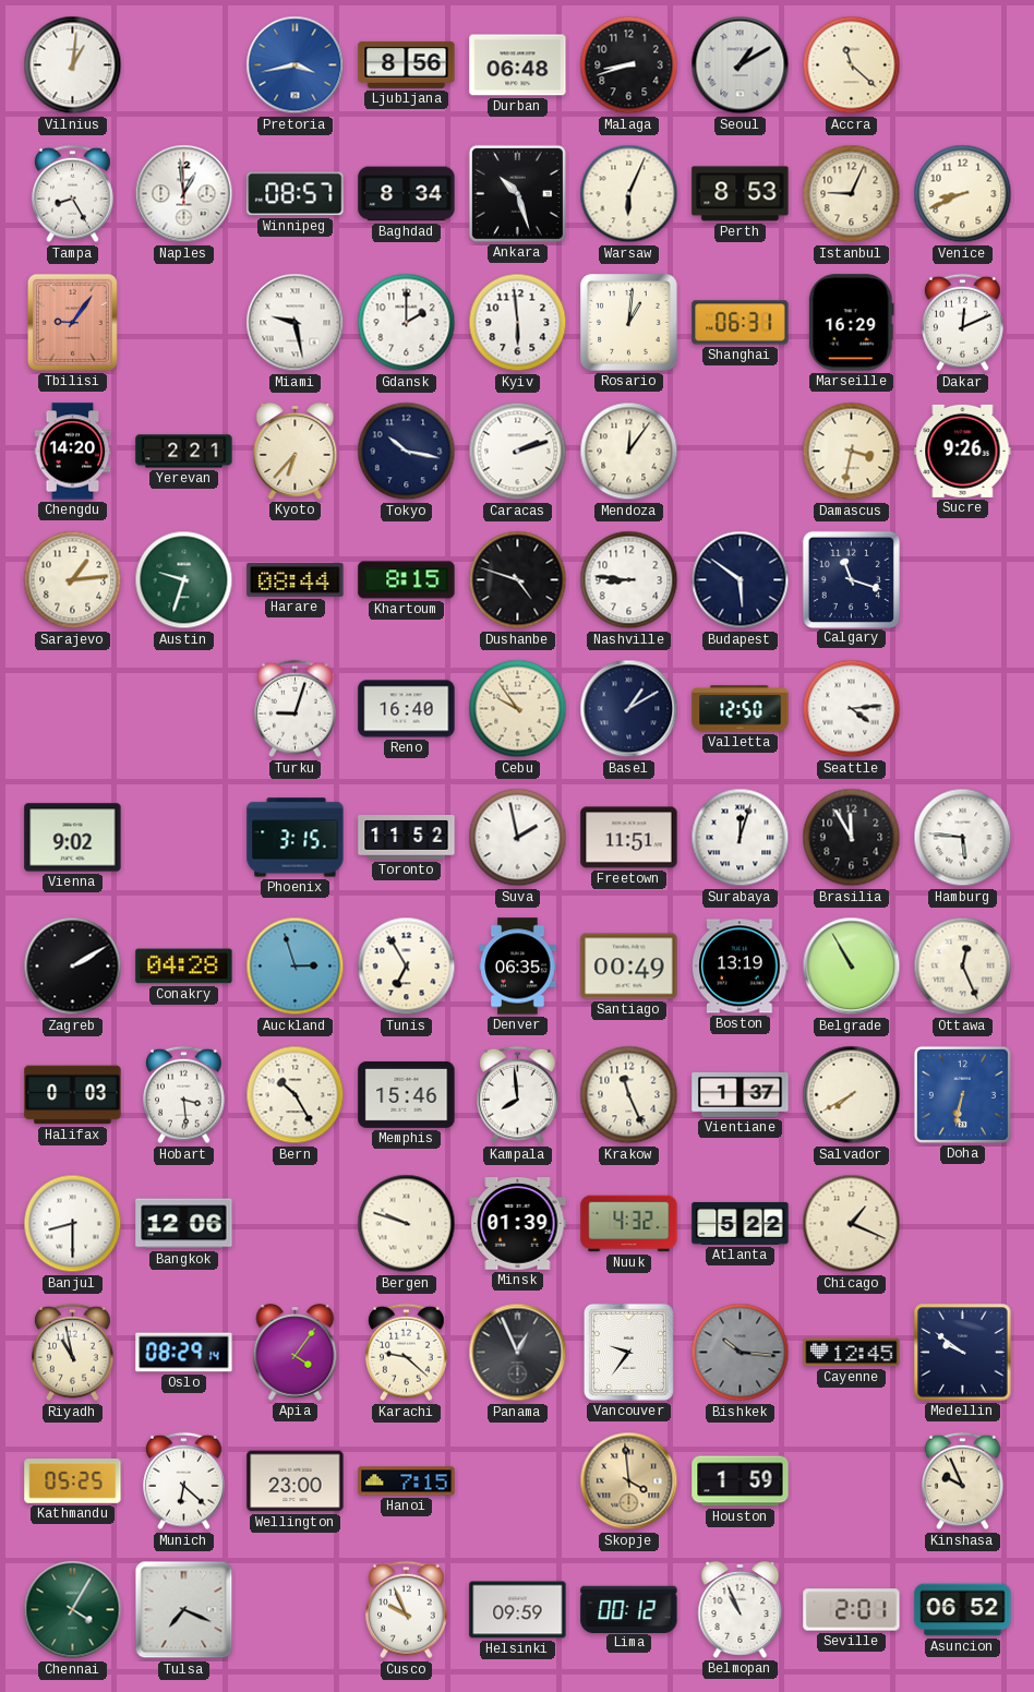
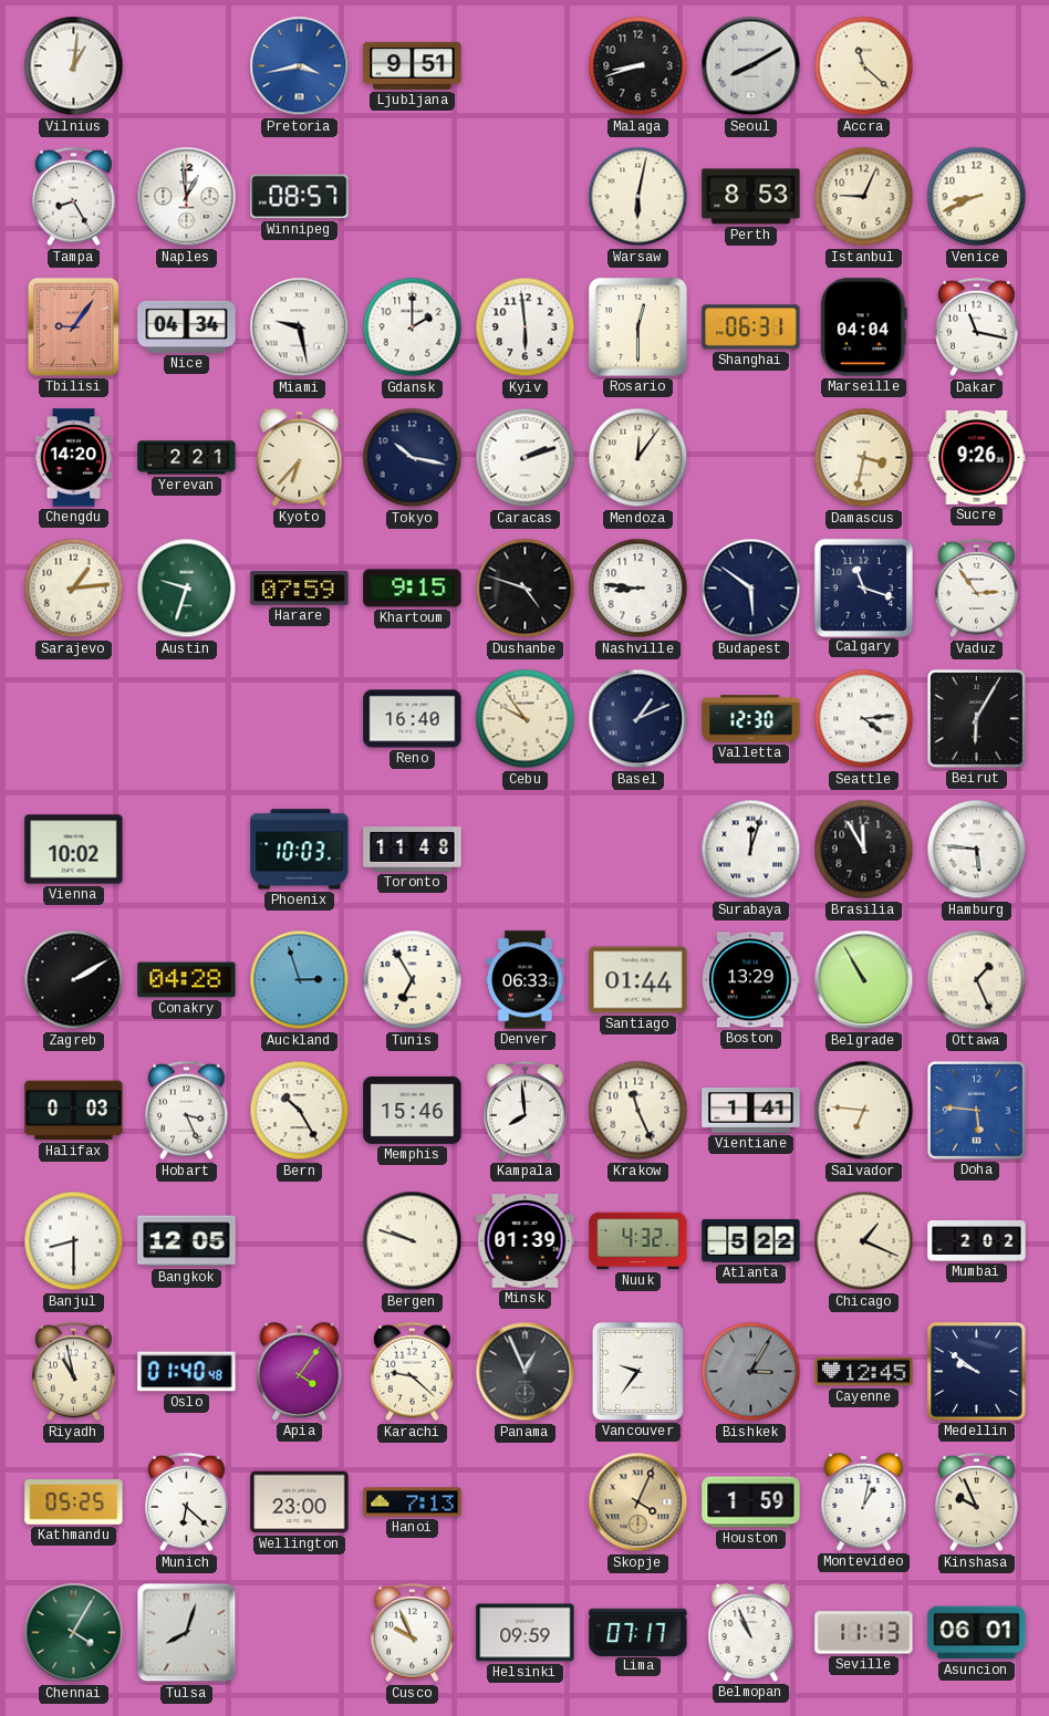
Ljubljana: 8:56 -> 9:51
Durban: 06:48 -> none
Seoul: 1:10 -> 8:10
Baghdad: 8:34 -> none
Ankara: 10:27 -> none
Warsaw: 6:04 -> 6:02
Nice: none -> 04:34
Rosario: 1:01 -> 12:30
Marseille: 16:29 -> 04:04
Dakar: 12:11 -> 11:17
Harare: 08:44 -> 07:59
Khartoum: 8:15 -> 9:15
Vaduz: none -> 2:54
Turku: 9:03 -> none
Basel: 1:10 -> 1:11
Valletta: 12:50 -> 12:30
Beirut: none -> 6:05
Vienna: 9:02 -> 10:02
Phoenix: 3:15 -> 10:03
Toronto: 11:52 -> 11:48
Suva: 1:58 -> none
Freetown: 11:51 -> none
Denver: 06:35 -> 06:33
Santiago: 00:49 -> 01:44
Boston: 13:19 -> 13:29
Ottawa: 12:26 -> 1:26
Hobart: 3:29 -> 3:26
Vientiane: 1:37 -> 1:41
Salvador: 7:40 -> 6:46
Doha: 6:32 -> 5:46
Bangkok: 12:06 -> 12:05
Mumbai: none -> 2:02
Oslo: 08:29 -> 01:40
Bishkek: 10:16 -> 3:05
Hanoi: 7:15 -> 7:13
Skopje: 3:59 -> 4:04
Montevideo: none -> 1:02
Tulsa: 7:19 -> 8:03
Lima: 00:12 -> 07:17
Seville: 2:01 -> 11:13
Asuncion: 06:52 -> 06:01
